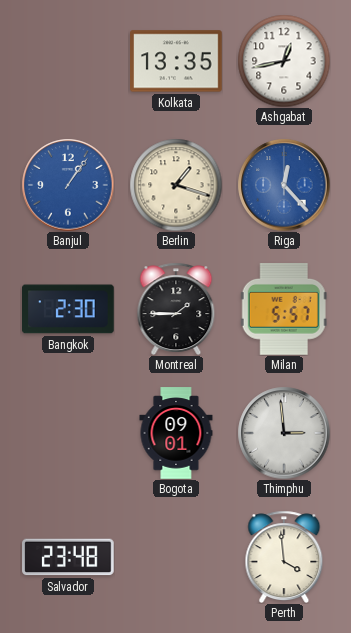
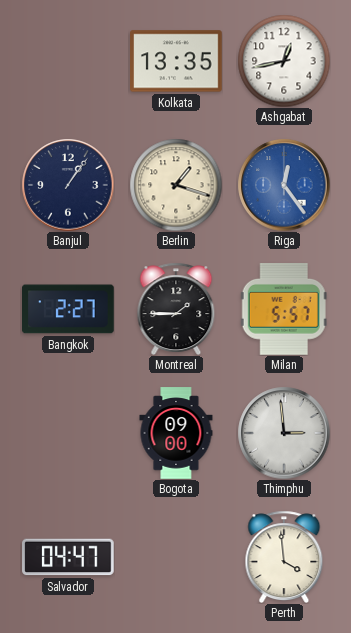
Banjul dial: blue -> navy
Riga: 12:23 -> 12:24
Bangkok: 2:30 -> 2:27
Bogota: 09:01 -> 09:00
Salvador: 23:48 -> 04:47
